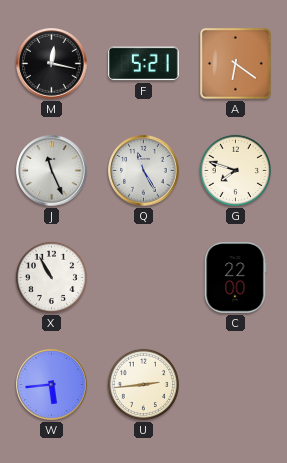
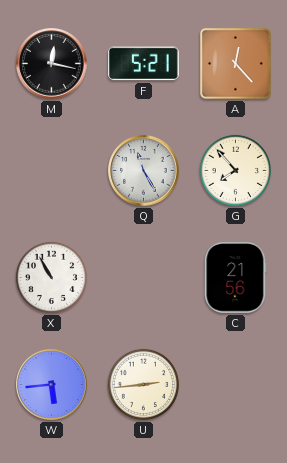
A: 6:21 -> 12:23
J: 11:26 -> none
G: 7:48 -> 7:53
C: 22:00 -> 21:56
